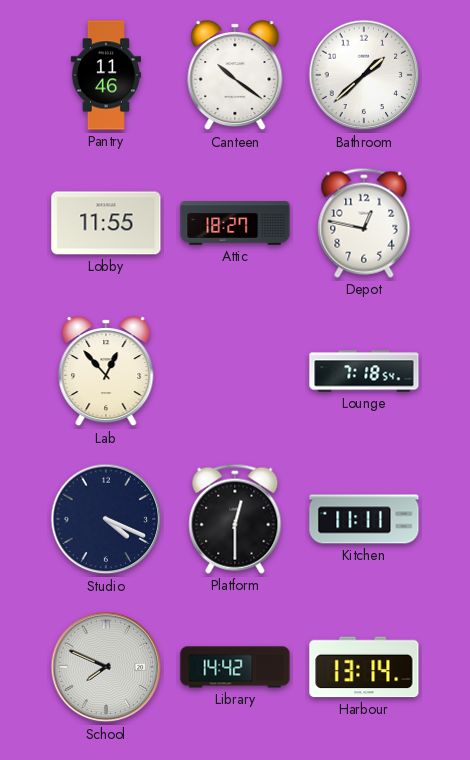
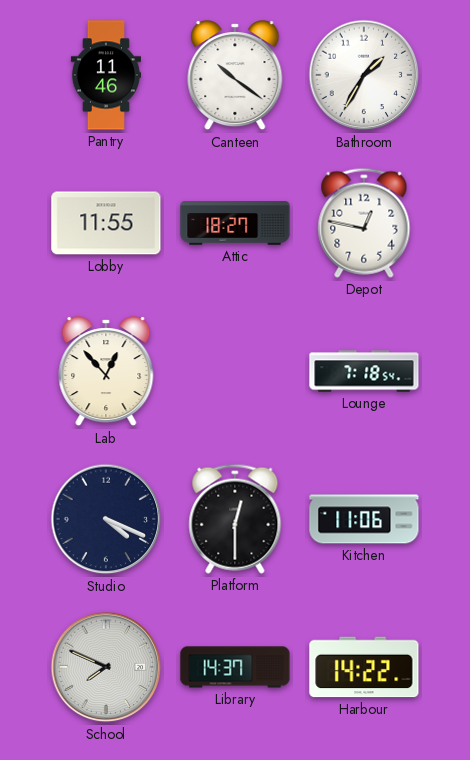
Bathroom: 1:38 -> 1:35
Kitchen: 11:11 -> 11:06
Library: 14:42 -> 14:37
Harbour: 13:14 -> 14:22
